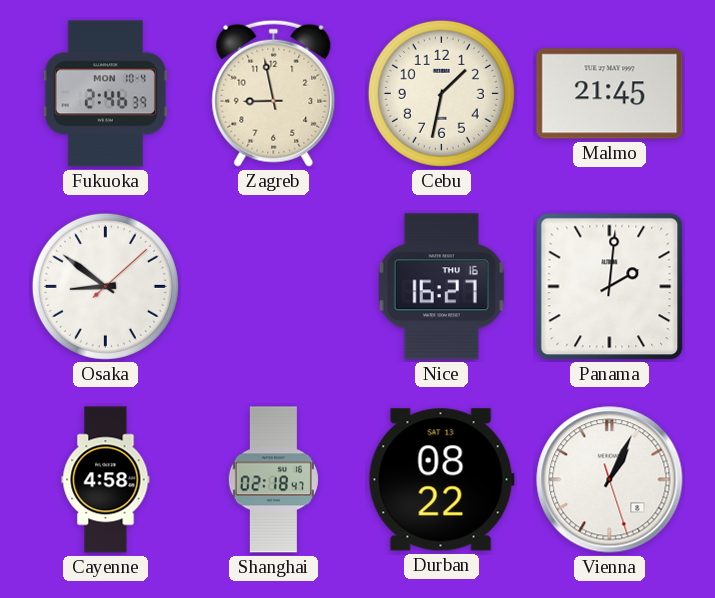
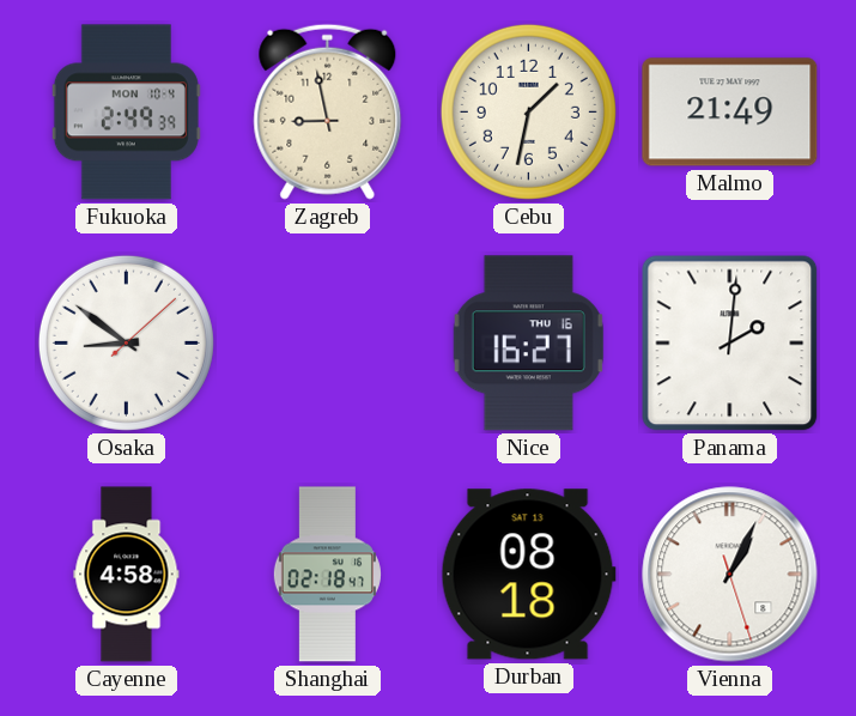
Fukuoka: 2:46 -> 2:49
Malmo: 21:45 -> 21:49
Durban: 08:22 -> 08:18
